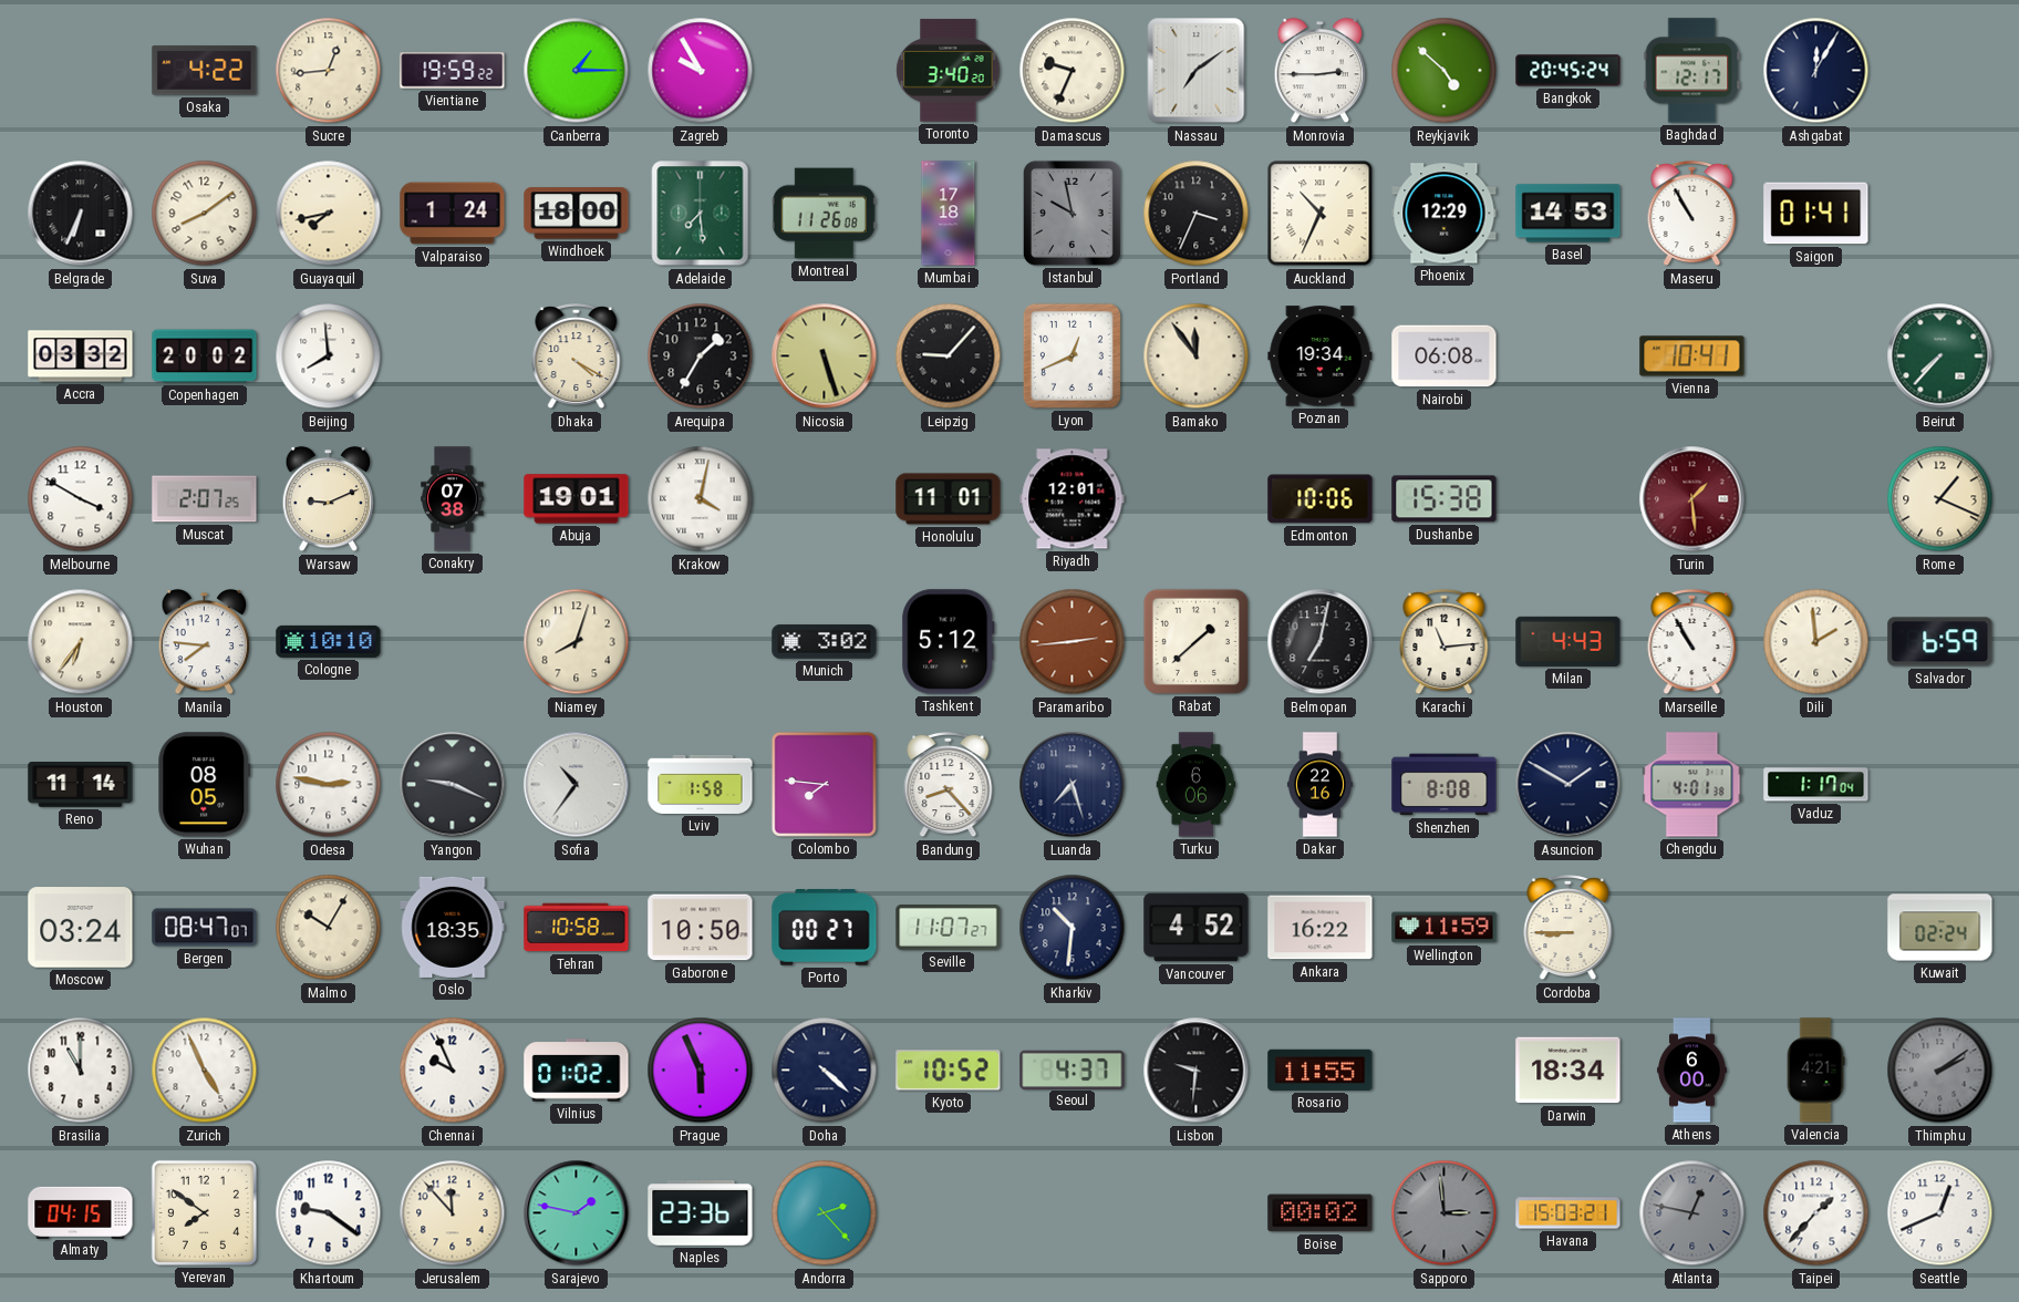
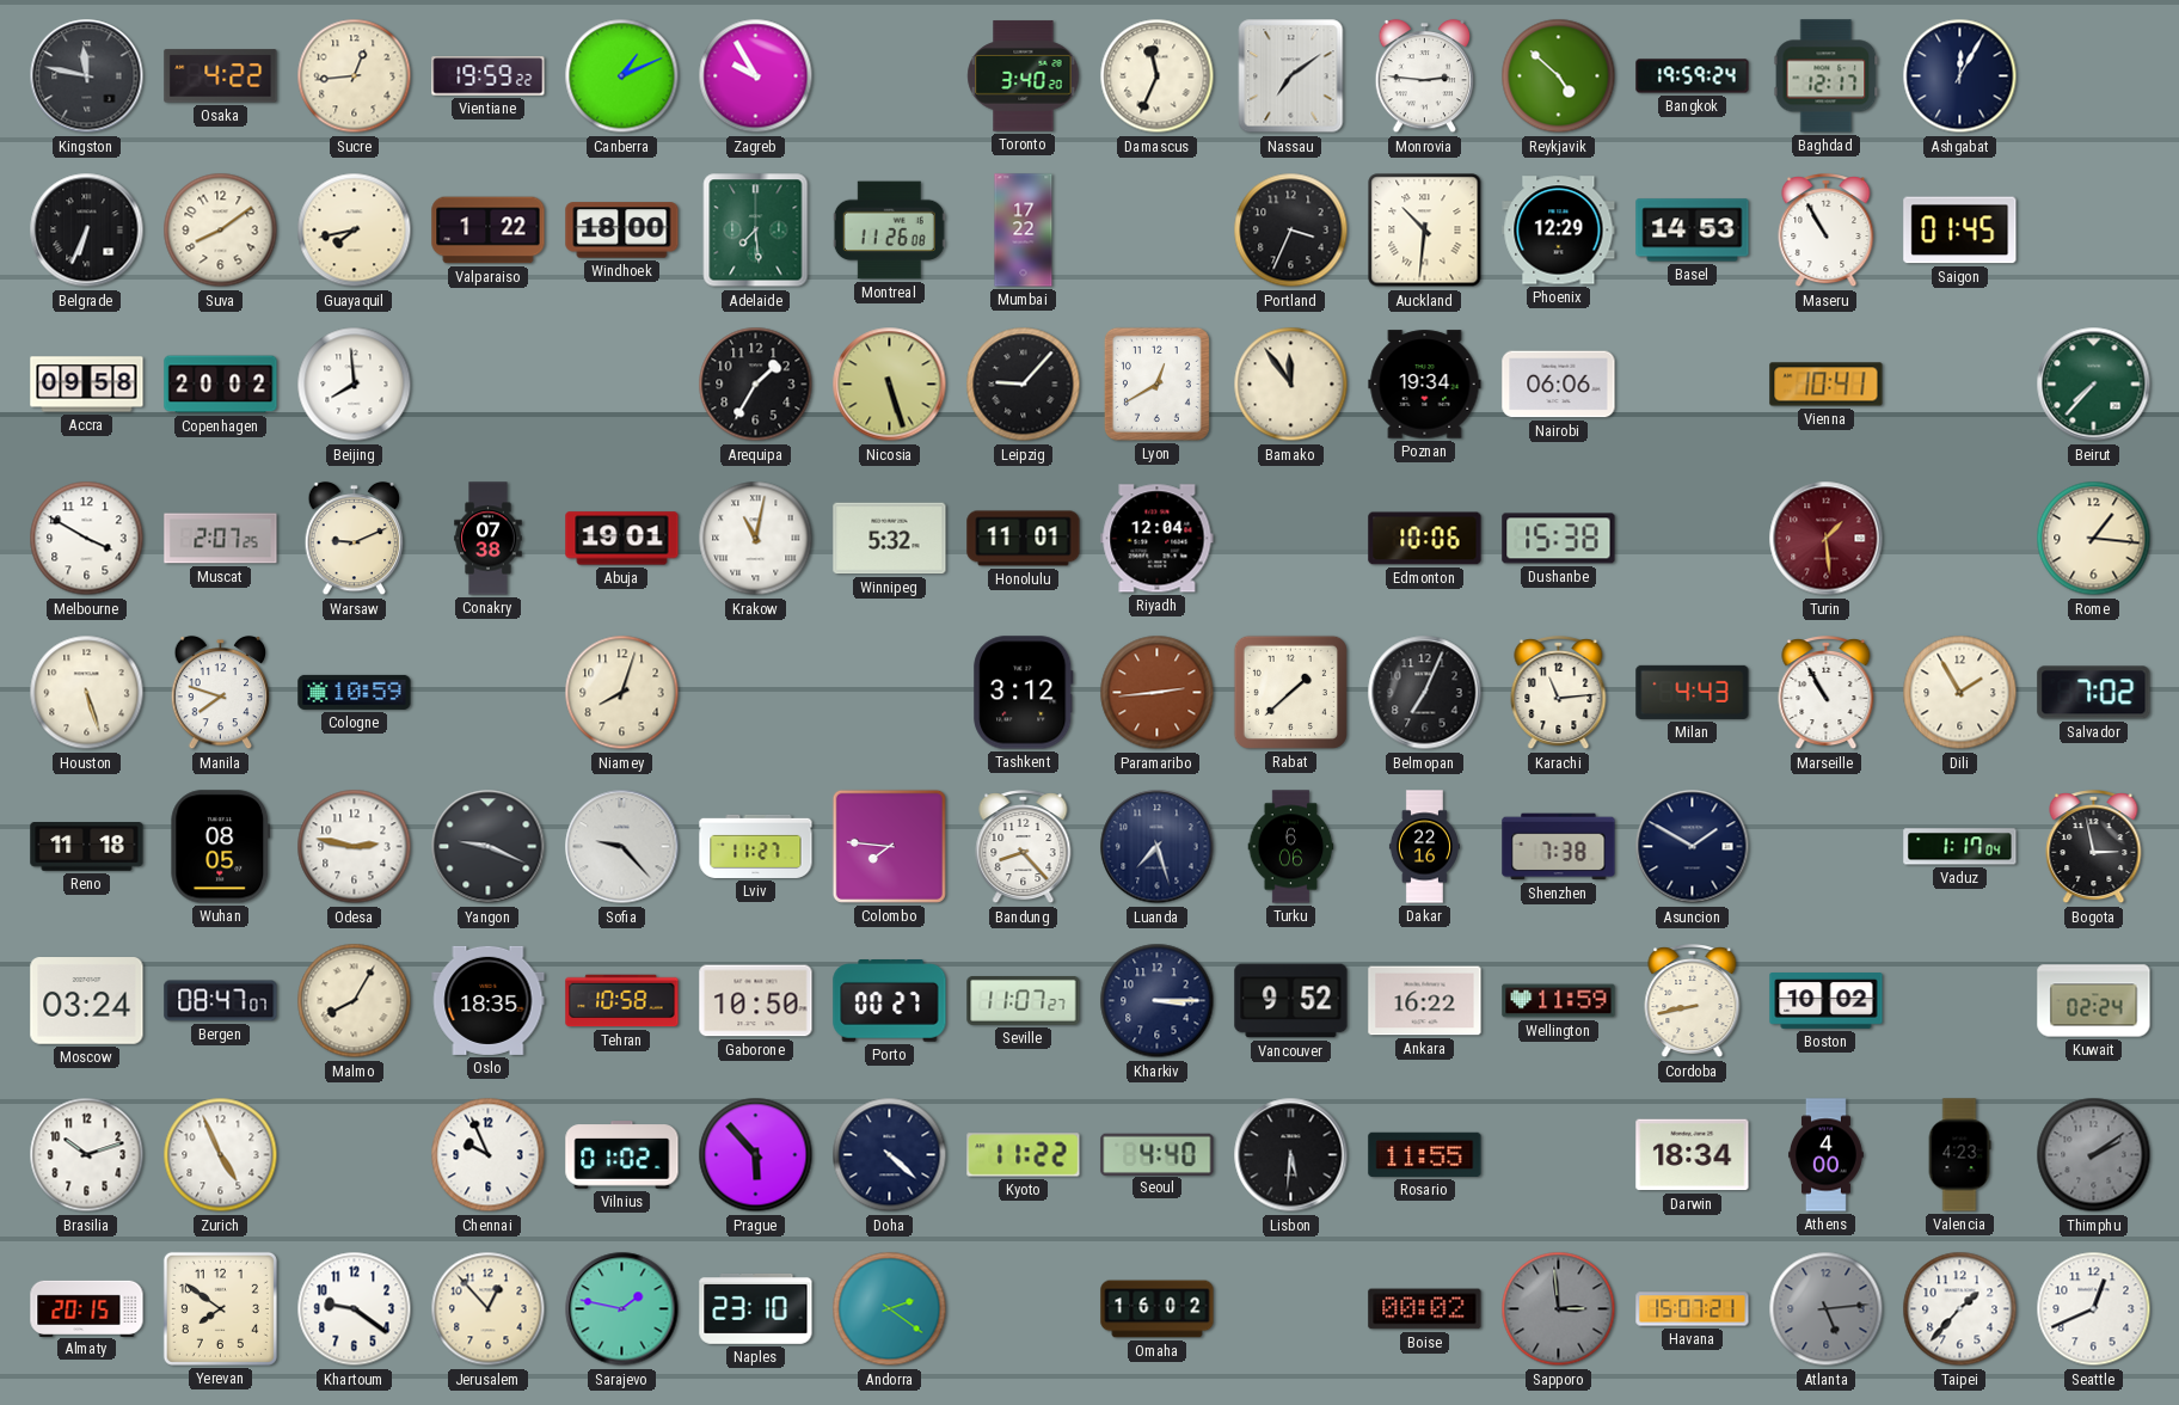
Kingston: none -> 11:47
Canberra: 1:15 -> 1:11
Damascus: 9:34 -> 11:34
Monrovia: 2:45 -> 2:46
Bangkok: 20:45 -> 19:59
Valparaiso: 1:24 -> 1:22
Mumbai: 17:18 -> 17:22
Istanbul: 9:58 -> none
Auckland: 10:34 -> 10:31
Saigon: 01:41 -> 01:45
Accra: 03:32 -> 09:58
Dhaka: 4:20 -> none
Lyon: 12:41 -> 12:40
Nairobi: 06:08 -> 06:06
Krakow: 4:02 -> 11:02
Winnipeg: none -> 5:32
Riyadh: 12:01 -> 12:04
Rome: 1:19 -> 1:16
Houston: 6:36 -> 5:27
Manila: 7:46 -> 7:48
Cologne: 10:10 -> 10:59
Munich: 3:02 -> none
Tashkent: 5:12 -> 3:12
Belmopan: 7:02 -> 7:04
Dili: 1:59 -> 1:55
Salvador: 6:59 -> 7:02
Reno: 11:14 -> 11:18
Sofia: 10:36 -> 9:23
Lviv: 1:58 -> 11:27
Shenzhen: 8:08 -> 7:38
Chengdu: 4:01 -> none
Bogota: none -> 2:58
Malmo: 10:05 -> 8:05
Kharkiv: 10:31 -> 3:15
Vancouver: 4:52 -> 9:52
Cordoba: 8:45 -> 8:43
Boston: none -> 10:02
Brasilia: 11:00 -> 10:12
Prague: 5:56 -> 5:53
Kyoto: 10:52 -> 11:22
Seoul: 4:37 -> 4:40
Lisbon: 9:31 -> 5:31
Athens: 6:00 -> 4:00
Valencia: 4:21 -> 4:23
Almaty: 04:15 -> 20:15
Jerusalem: 11:53 -> 12:53
Naples: 23:36 -> 23:10
Andorra: 2:23 -> 2:21
Omaha: none -> 16:02
Havana: 15:03 -> 15:07
Atlanta: 12:47 -> 5:14
